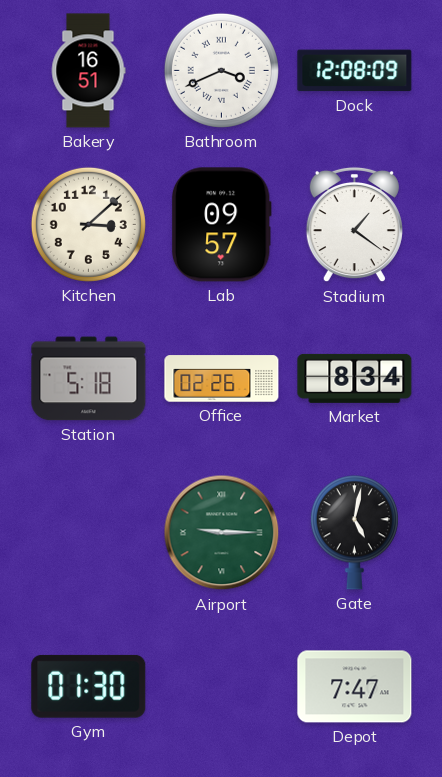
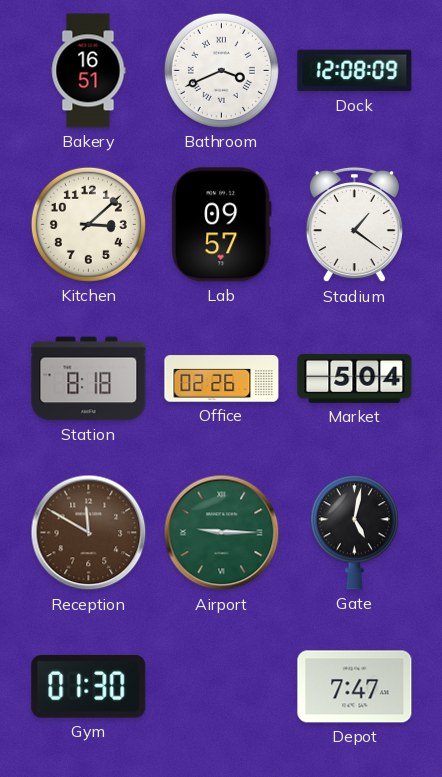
Station: 5:18 -> 8:18
Market: 8:34 -> 5:04
Reception: none -> 11:50
